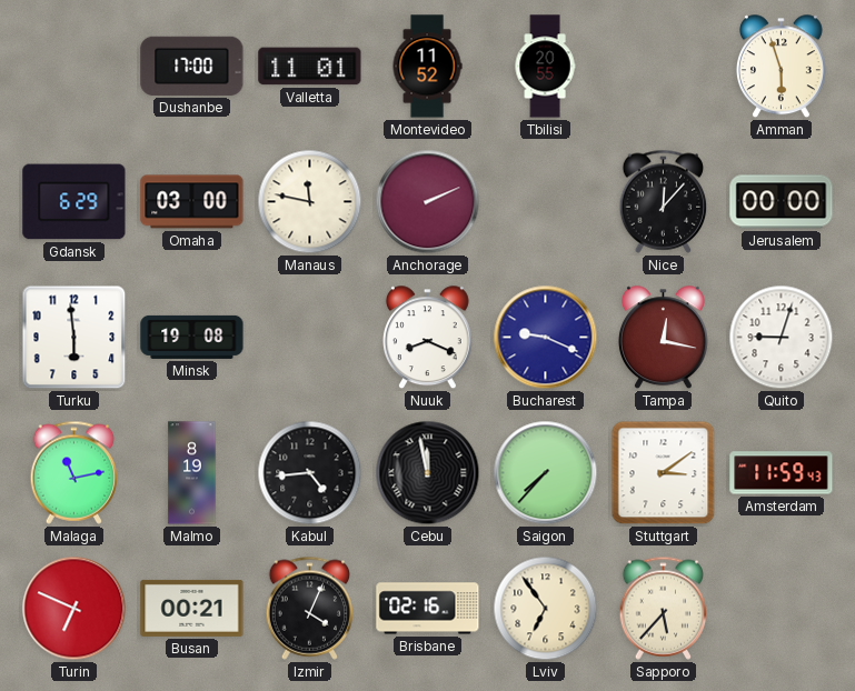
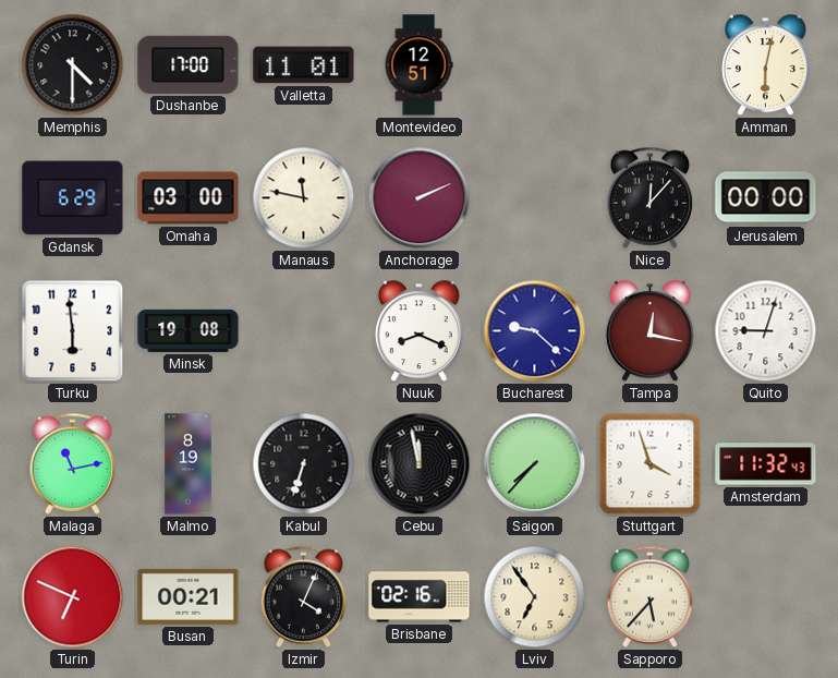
Memphis: none -> 4:30
Montevideo: 11:52 -> 12:51
Tbilisi: 20:55 -> none
Amman: 5:57 -> 6:02
Bucharest: 9:19 -> 9:22
Kabul: 4:44 -> 6:33
Stuttgart: 3:09 -> 3:57
Amsterdam: 11:59 -> 11:32
